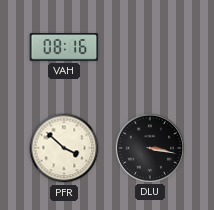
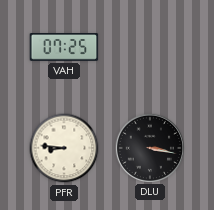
VAH: 08:16 -> 07:25
PFR: 3:52 -> 8:46
